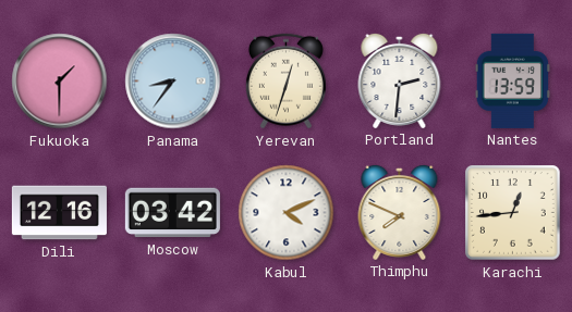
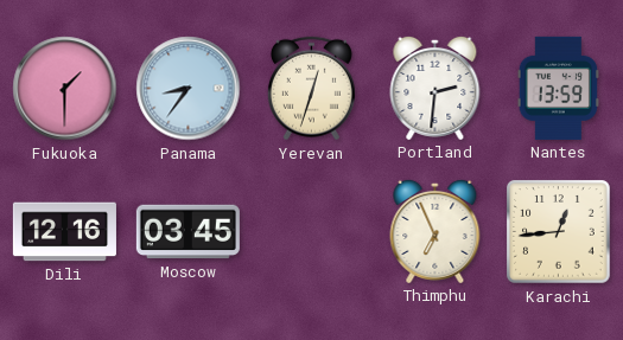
Moscow: 03:42 -> 03:45
Kabul: 4:11 -> none
Thimphu: 7:49 -> 6:56
